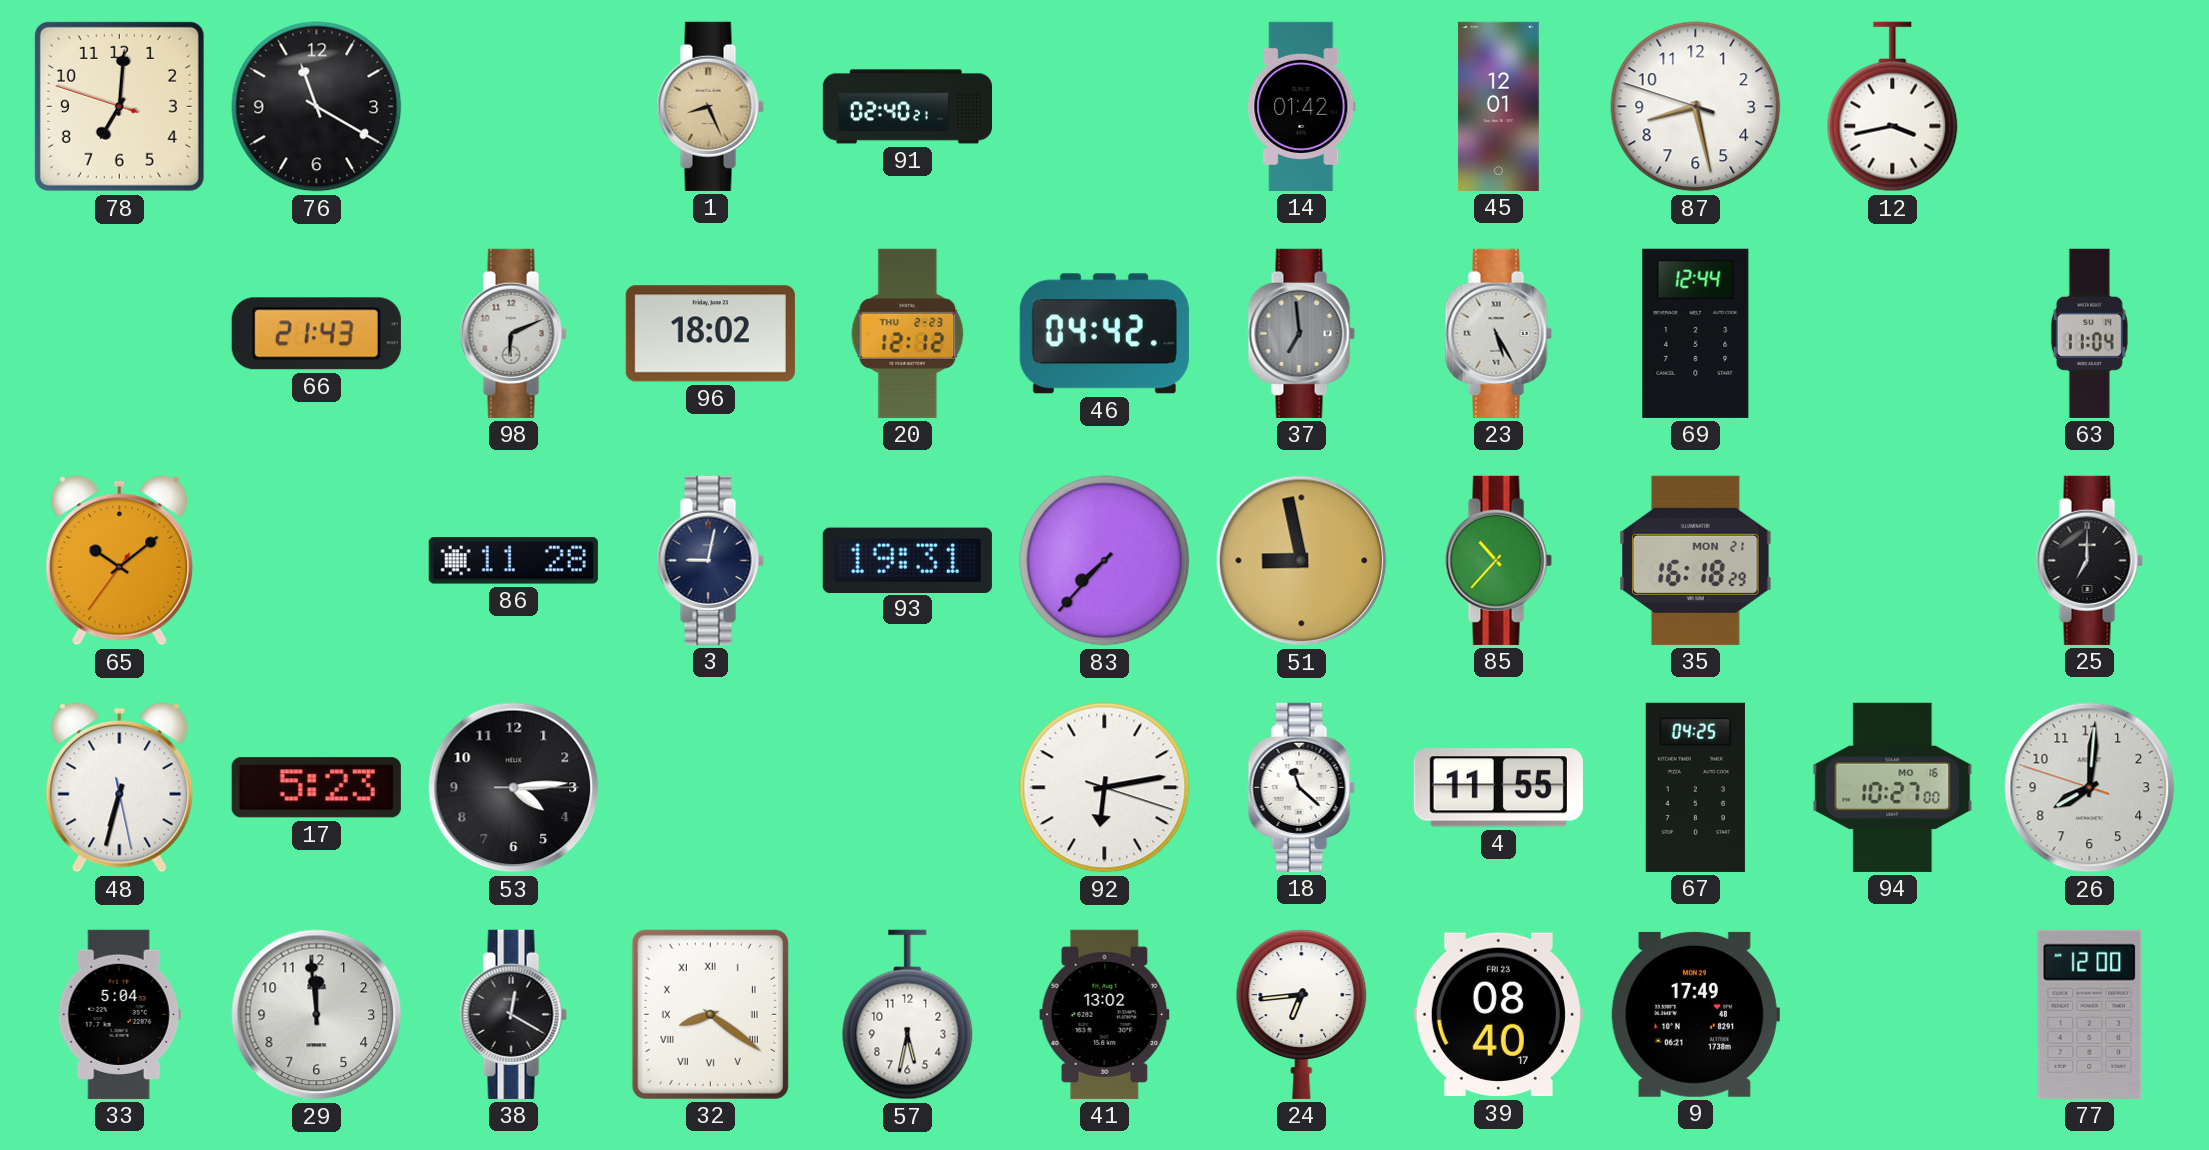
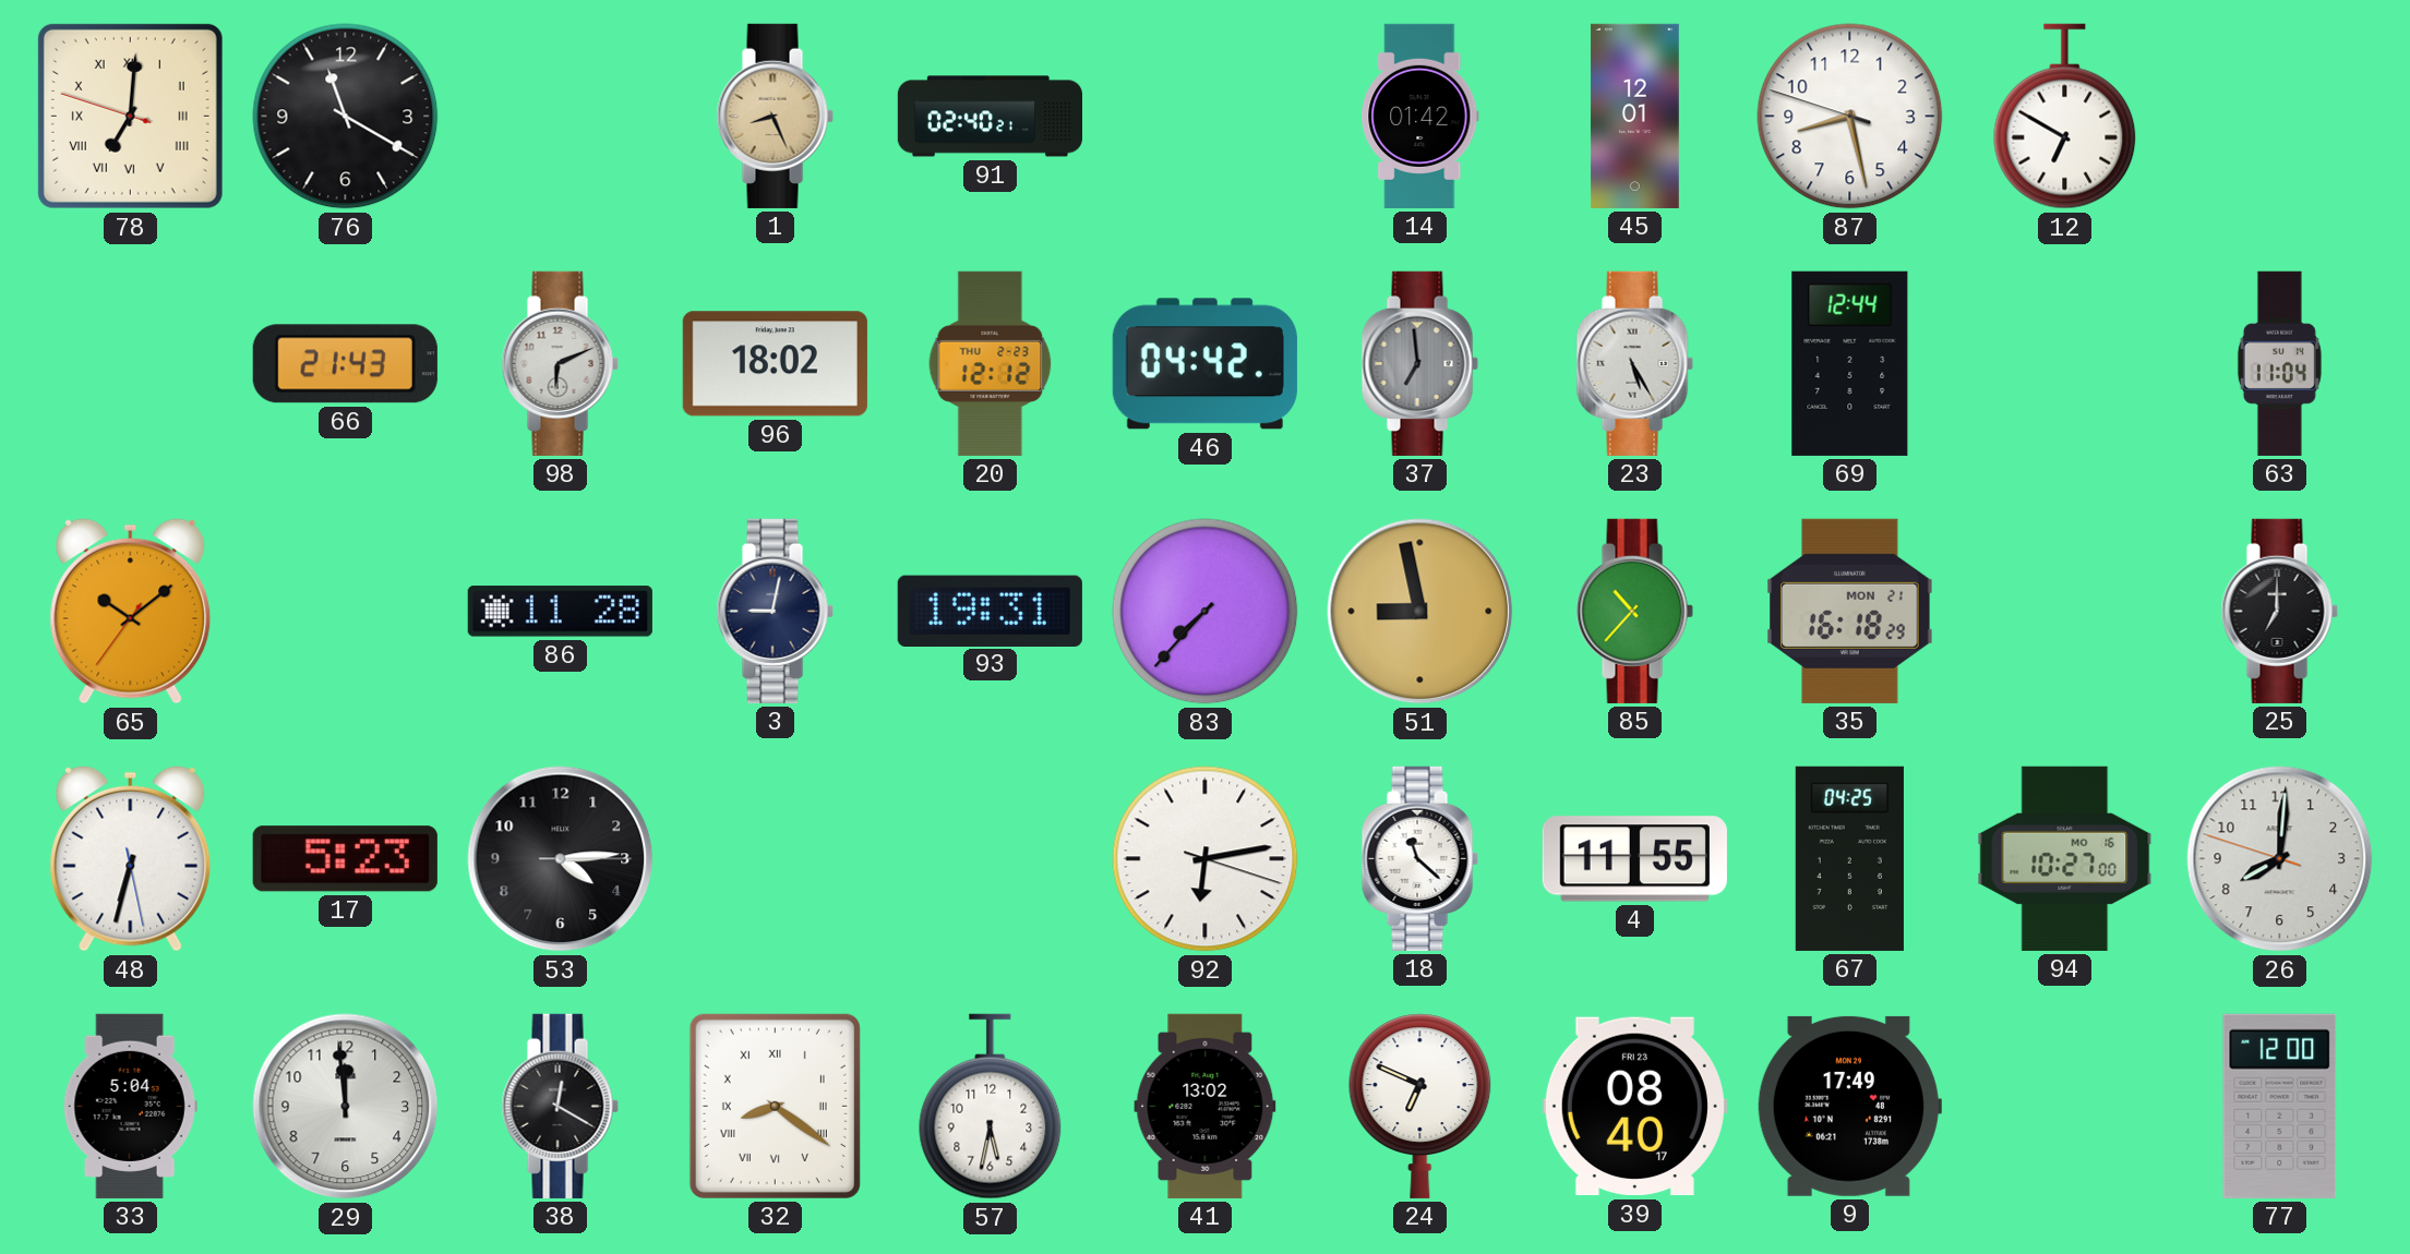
78 numerals: Arabic -> Roman
12: 3:43 -> 6:50
24: 6:44 -> 6:49
